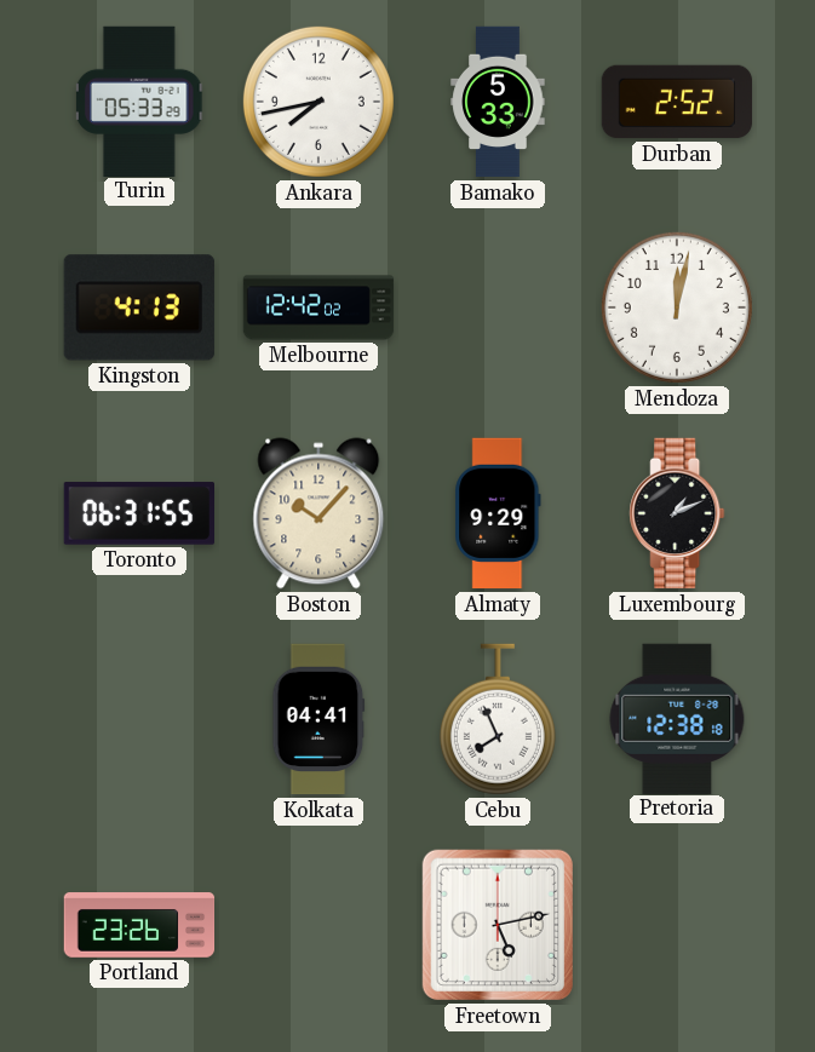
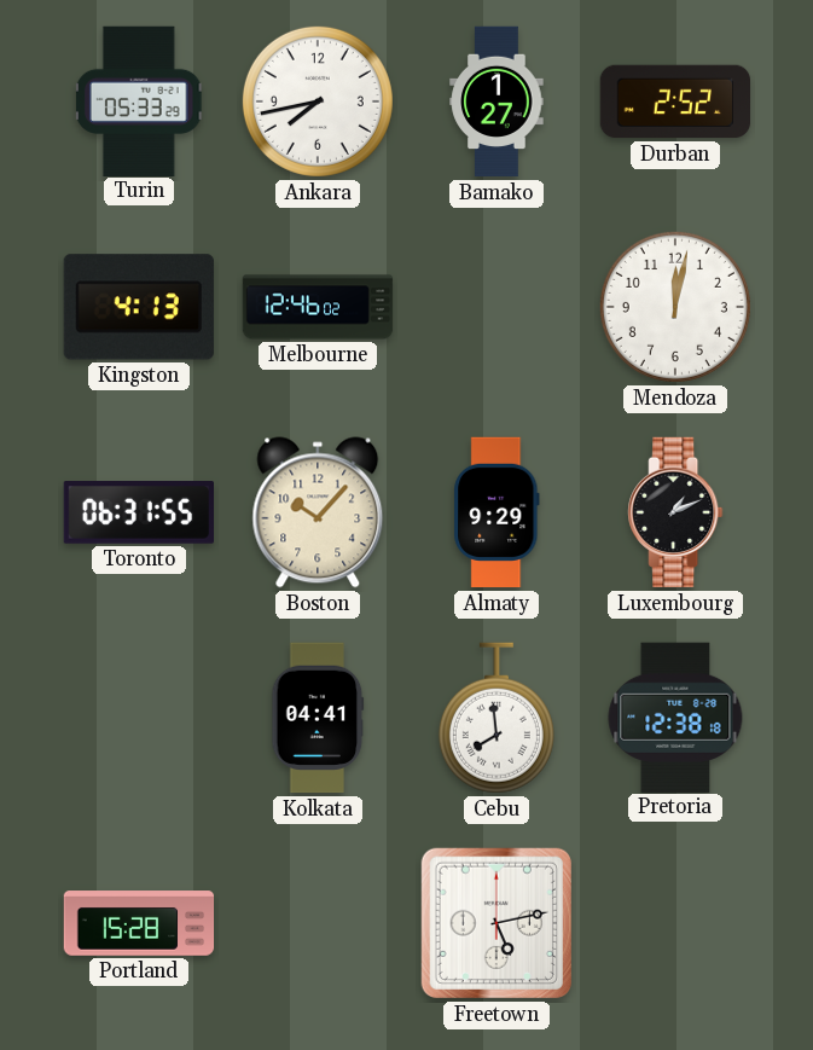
Bamako: 5:33 -> 1:27
Melbourne: 12:42 -> 12:46
Cebu: 7:56 -> 7:59
Portland: 23:26 -> 15:28
